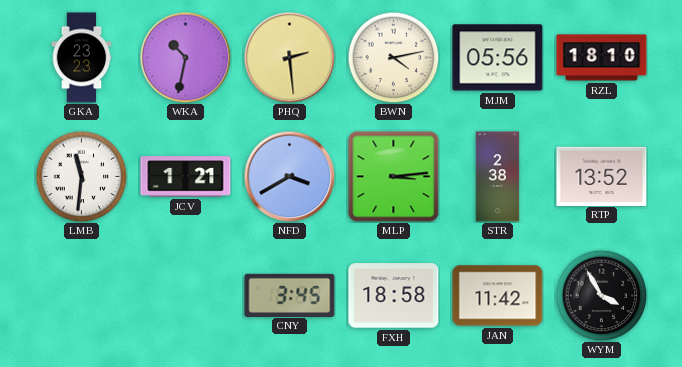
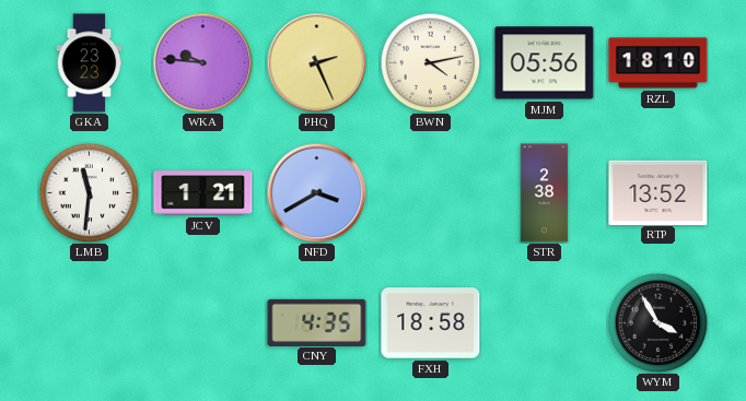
WKA: 10:32 -> 9:46
PHQ: 2:29 -> 2:26
MLP: 3:14 -> none
CNY: 3:45 -> 4:35
JAN: 11:42 -> none
